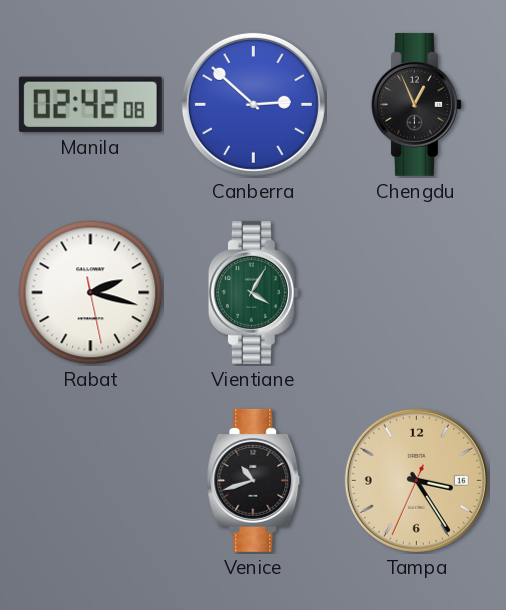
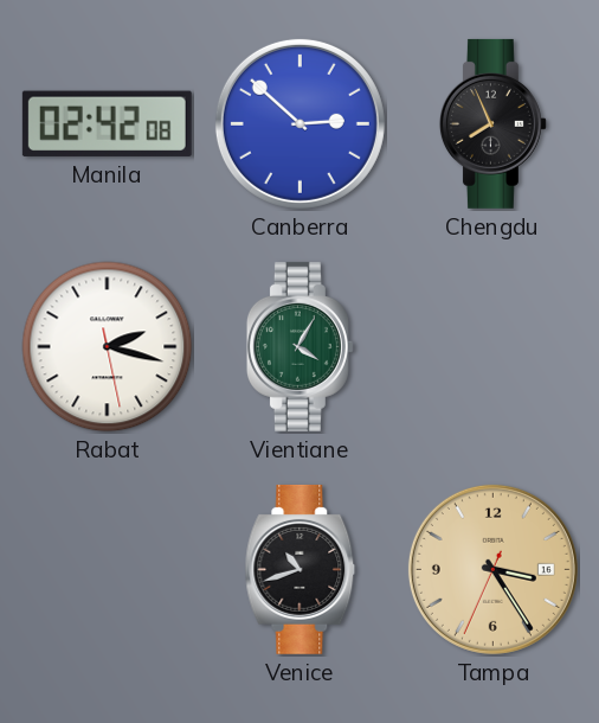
Chengdu: 12:56 -> 7:56
